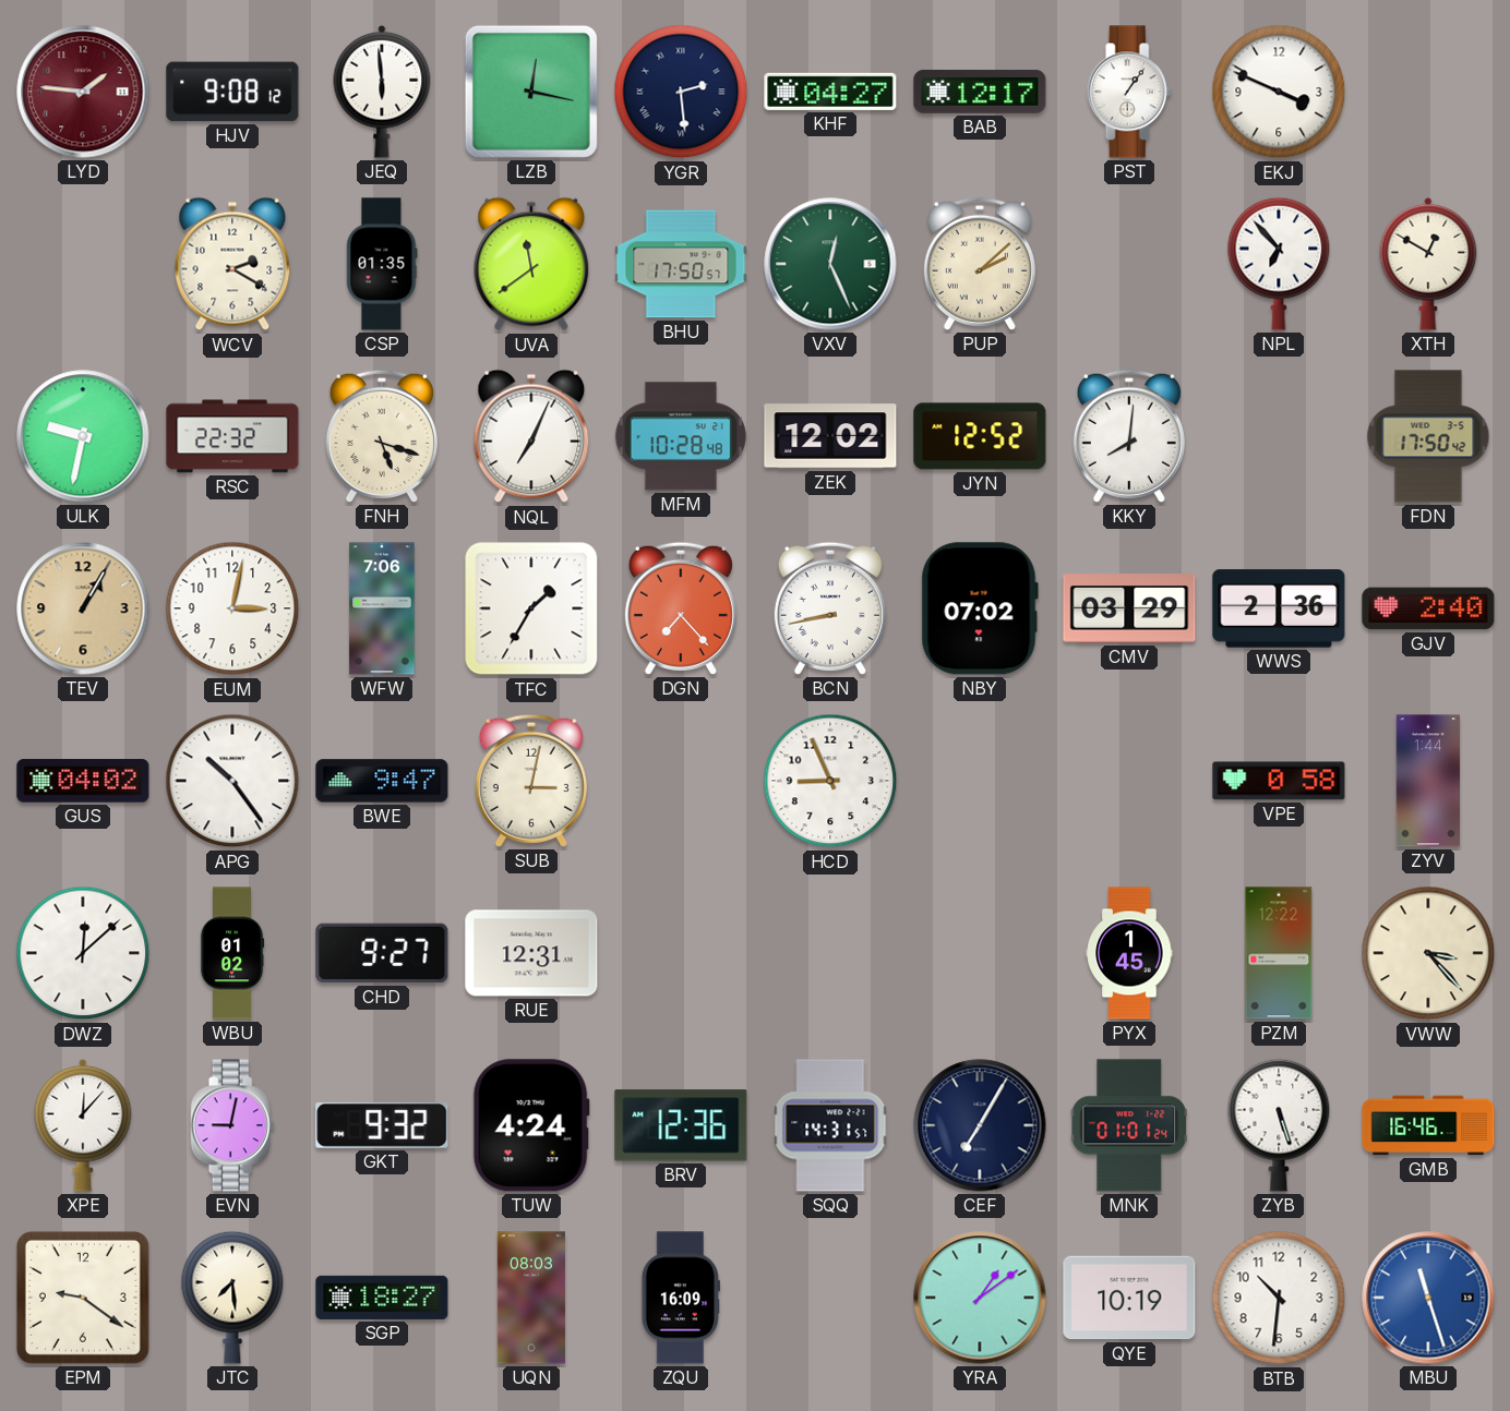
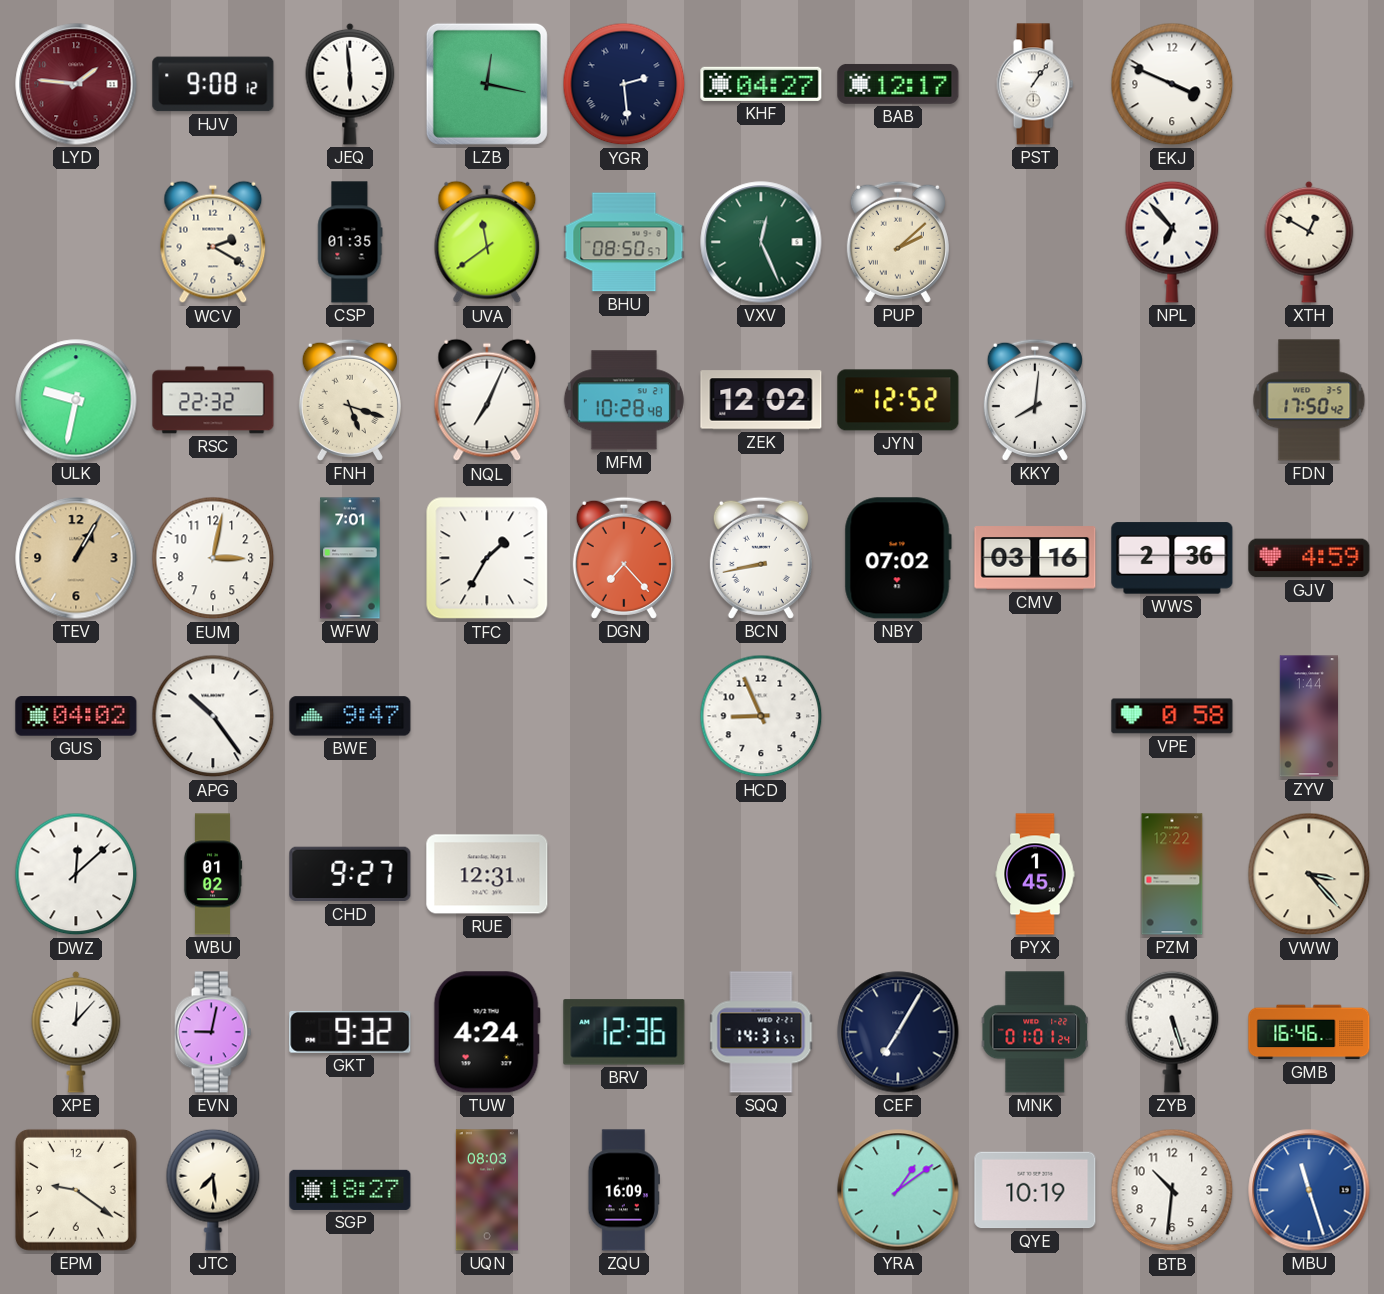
BHU: 17:50 -> 08:50
WFW: 7:06 -> 7:01
CMV: 03:29 -> 03:16
GJV: 2:40 -> 4:59
SUB: 3:02 -> none
